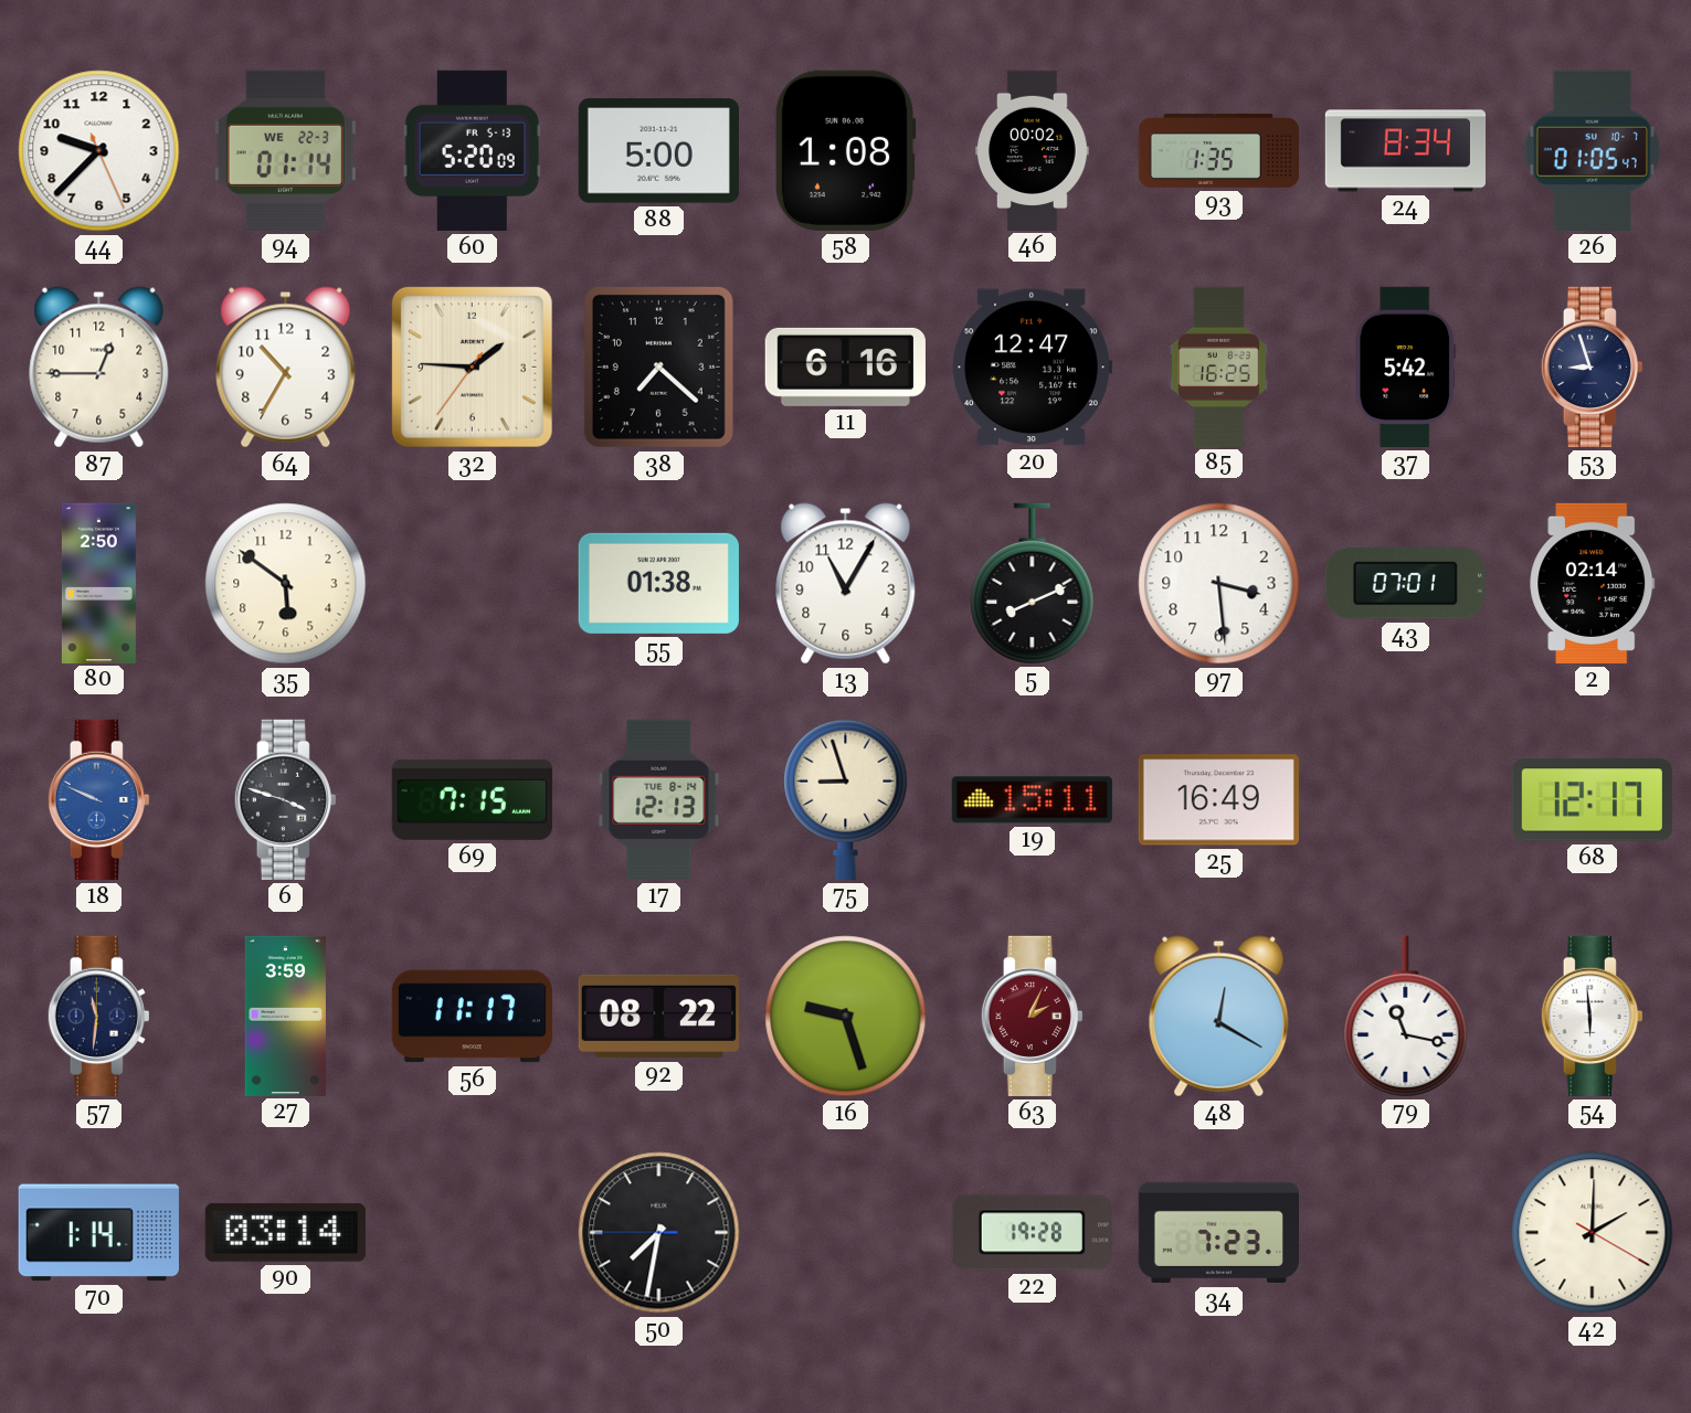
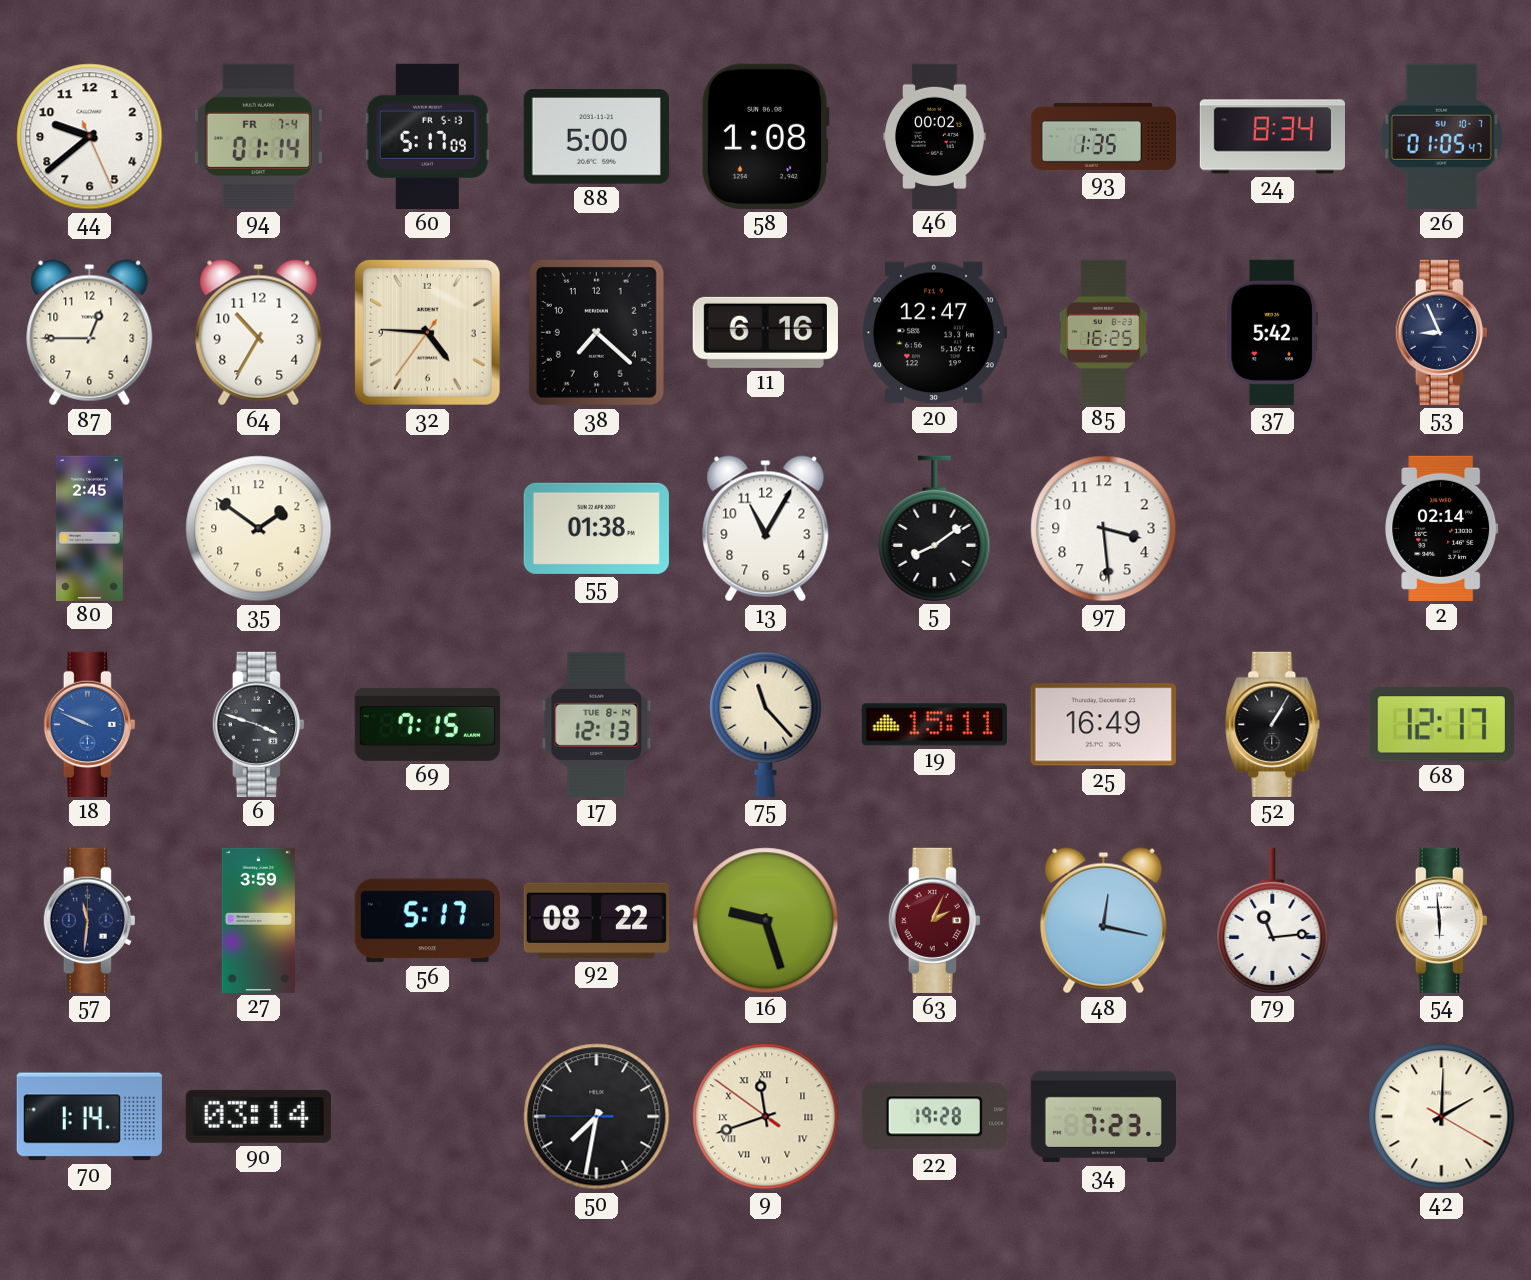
44: 9:37 -> 9:38
94 date: WE 22-3 -> FR 7-4
60: 5:20 -> 5:17
32: 1:45 -> 4:45
53: 8:57 -> 8:56
80: 2:50 -> 2:45
35: 5:51 -> 1:51
5: 8:11 -> 8:09
43: 07:01 -> none
75: 8:57 -> 11:23
52: none -> 1:05
56: 11:17 -> 5:17
48: 12:20 -> 12:17
79: 11:17 -> 11:14
9: none -> 11:41
